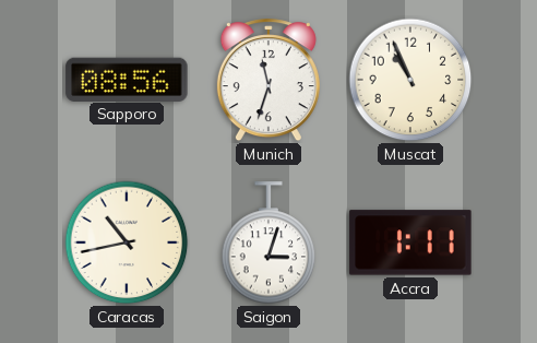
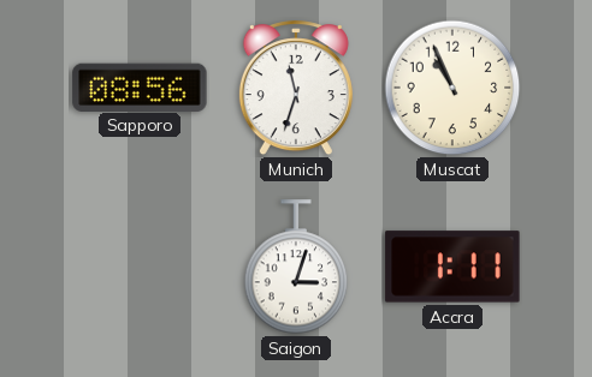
Caracas: 10:43 -> none
